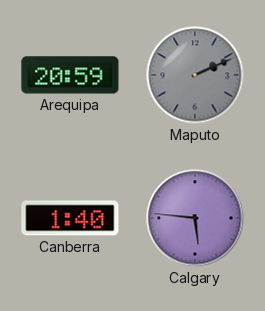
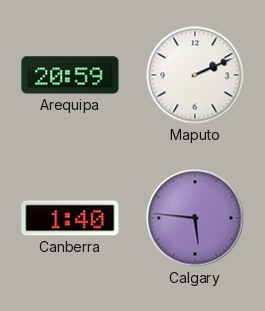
Maputo dial: grey -> white
